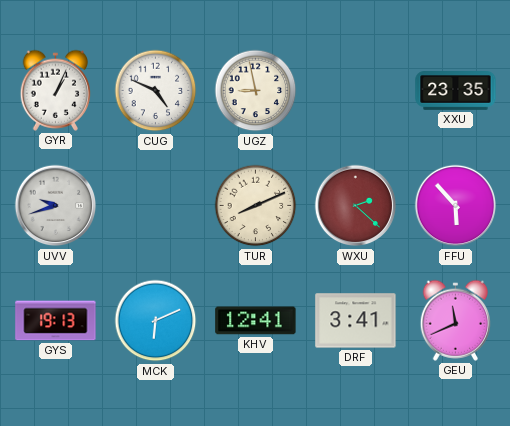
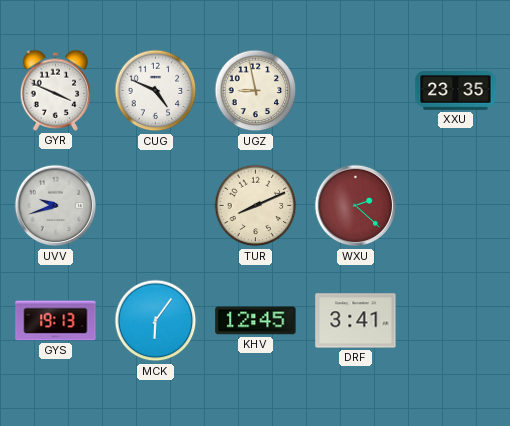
GYR: 1:04 -> 3:49
FFU: 5:53 -> none
MCK: 6:11 -> 6:06
KHV: 12:41 -> 12:45
GEU: 11:41 -> none
